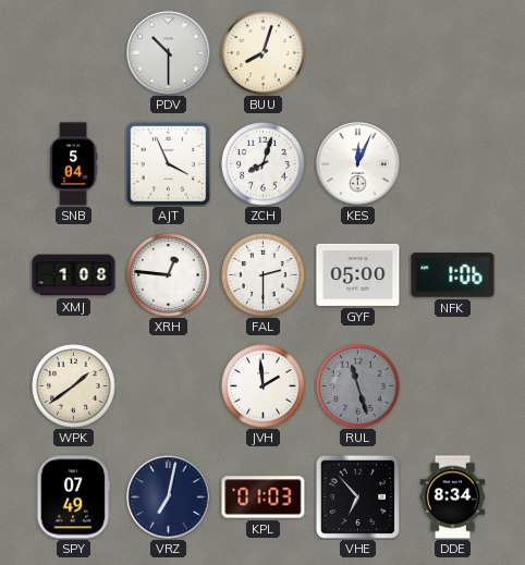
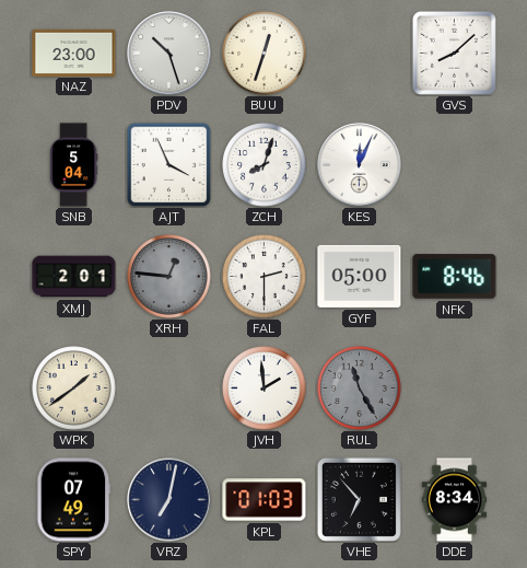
NAZ: none -> 23:00
PDV: 10:30 -> 10:27
BUU: 8:03 -> 12:33
GVS: none -> 8:08
XMJ: 1:08 -> 2:01
XRH dial: white -> grey
NFK: 1:06 -> 8:46
RUL: 11:27 -> 11:25
